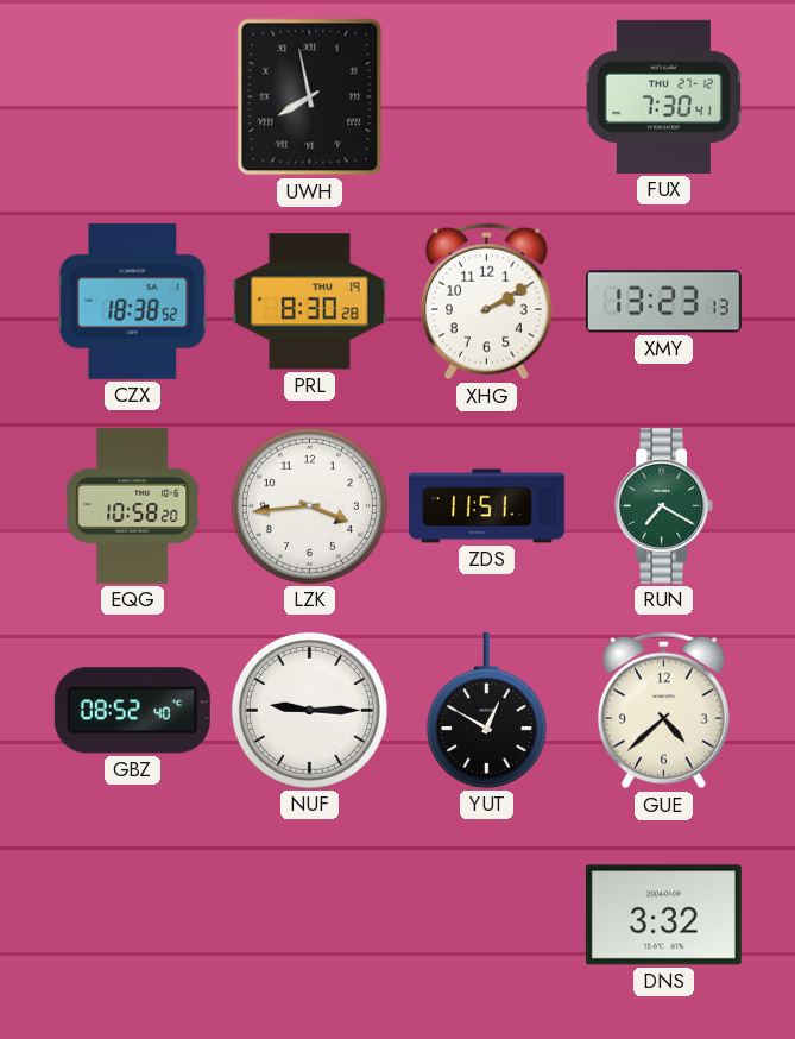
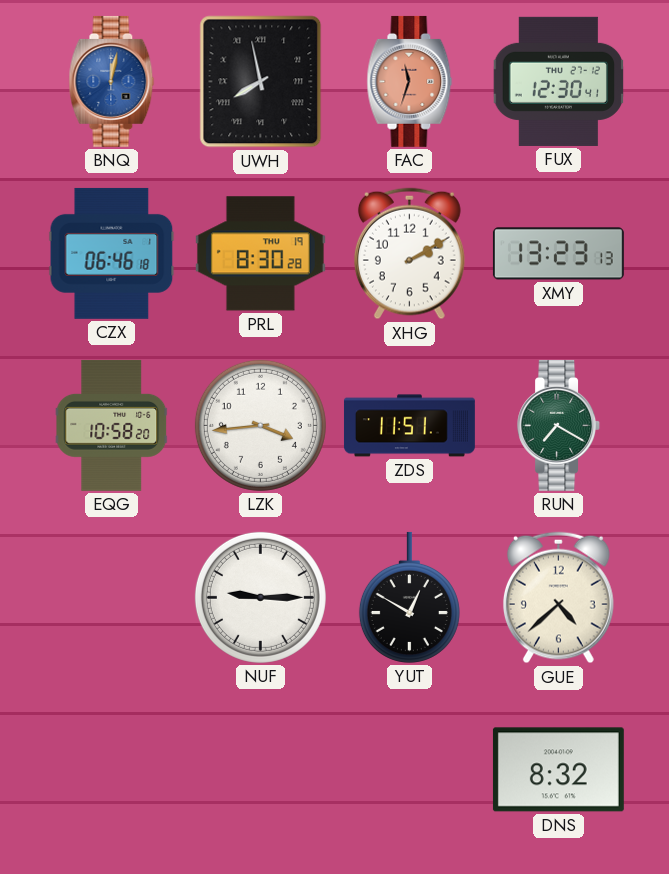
BNQ: none -> 12:02
FAC: none -> 11:33
FUX: 7:30 -> 12:30
CZX: 18:38 -> 06:46
GBZ: 08:52 -> none
DNS: 3:32 -> 8:32
